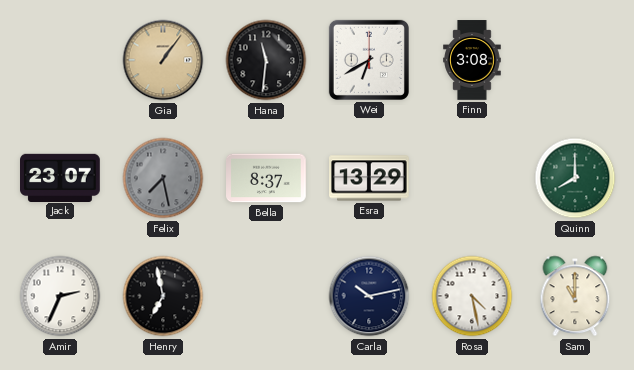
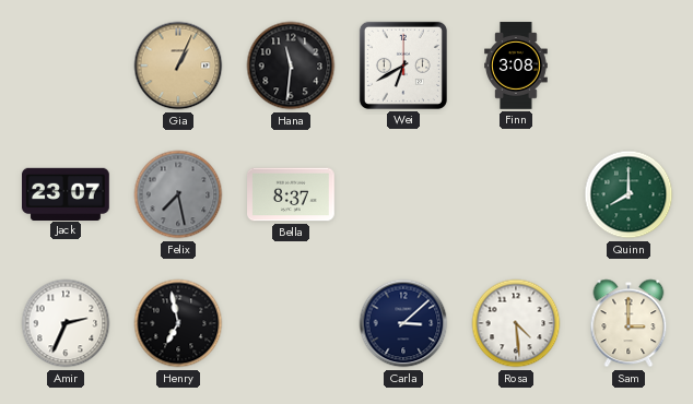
Gia: 1:06 -> 1:04
Esra: 13:29 -> none
Carla: 10:13 -> 3:08
Rosa: 4:28 -> 4:29
Sam: 11:00 -> 3:00
